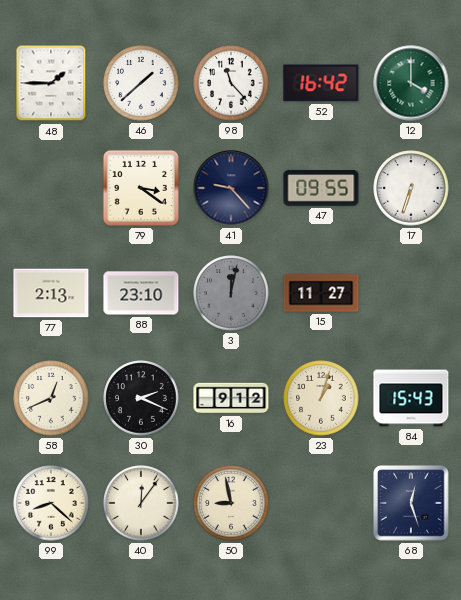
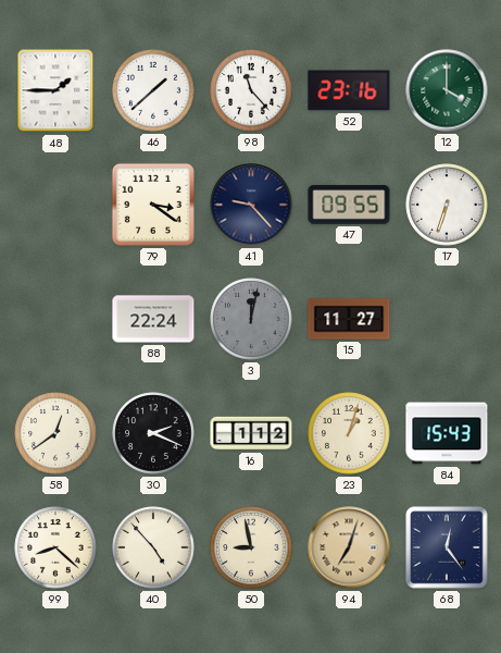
52: 16:42 -> 23:16
77: 2:13 -> none
88: 23:10 -> 22:24
58: 12:41 -> 12:39
16: 9:12 -> 1:12
40: 12:06 -> 4:53
94: none -> 7:03
68: 12:27 -> 12:24
